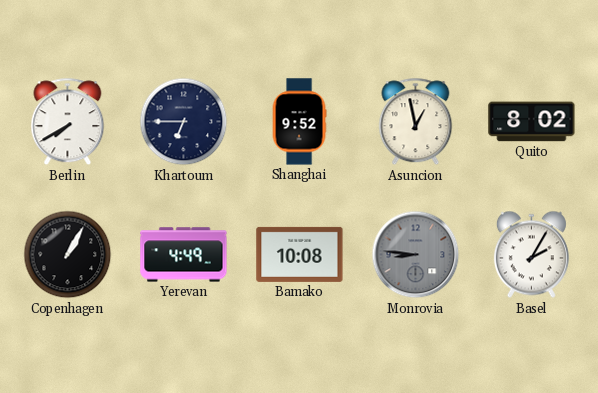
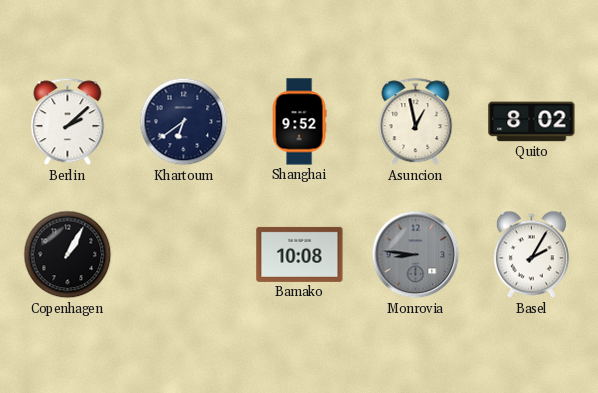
Berlin: 7:40 -> 2:08
Khartoum: 6:45 -> 6:39
Yerevan: 4:49 -> none
